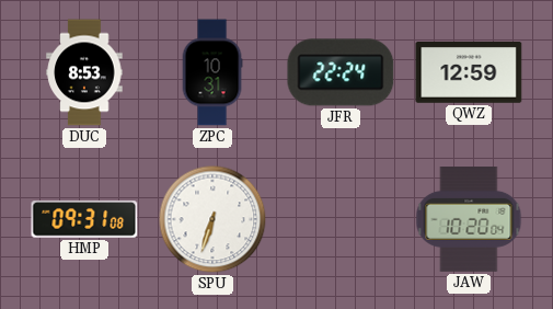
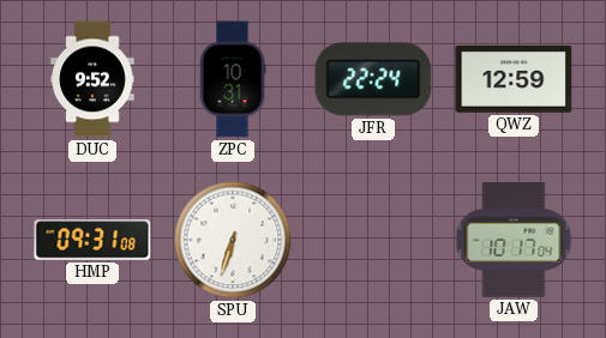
DUC: 8:53 -> 9:52
JAW: 10:20 -> 10:17
